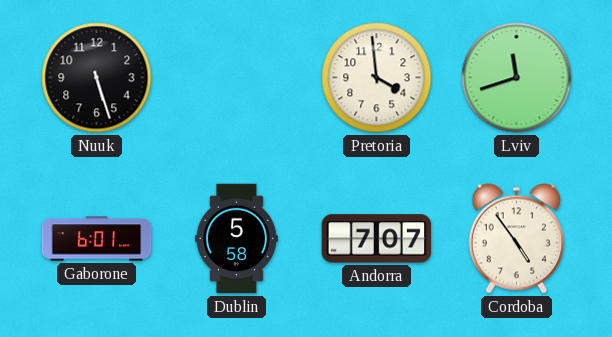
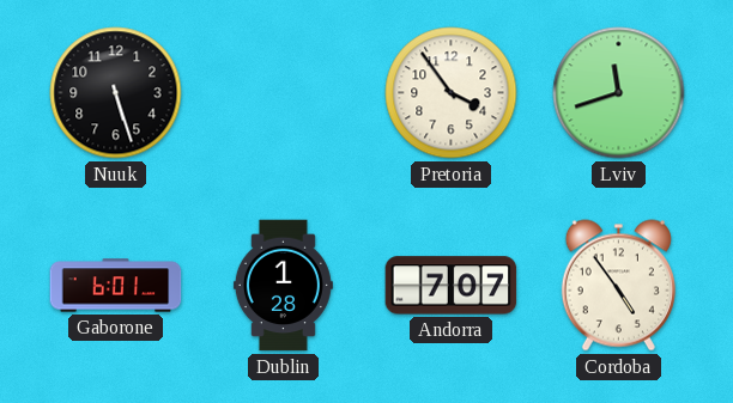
Pretoria: 3:59 -> 3:54
Dublin: 5:58 -> 1:28
